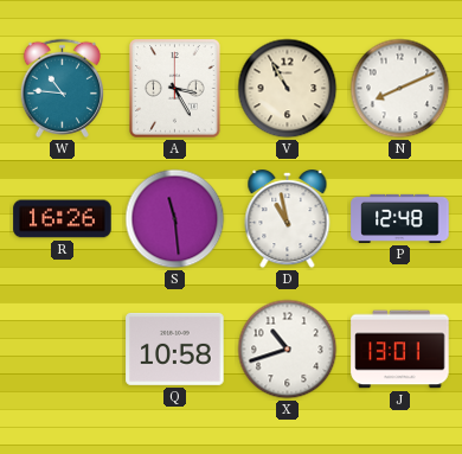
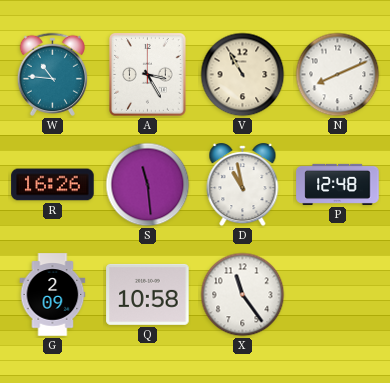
G: none -> 2:09
X: 10:42 -> 11:24
J: 13:01 -> none
